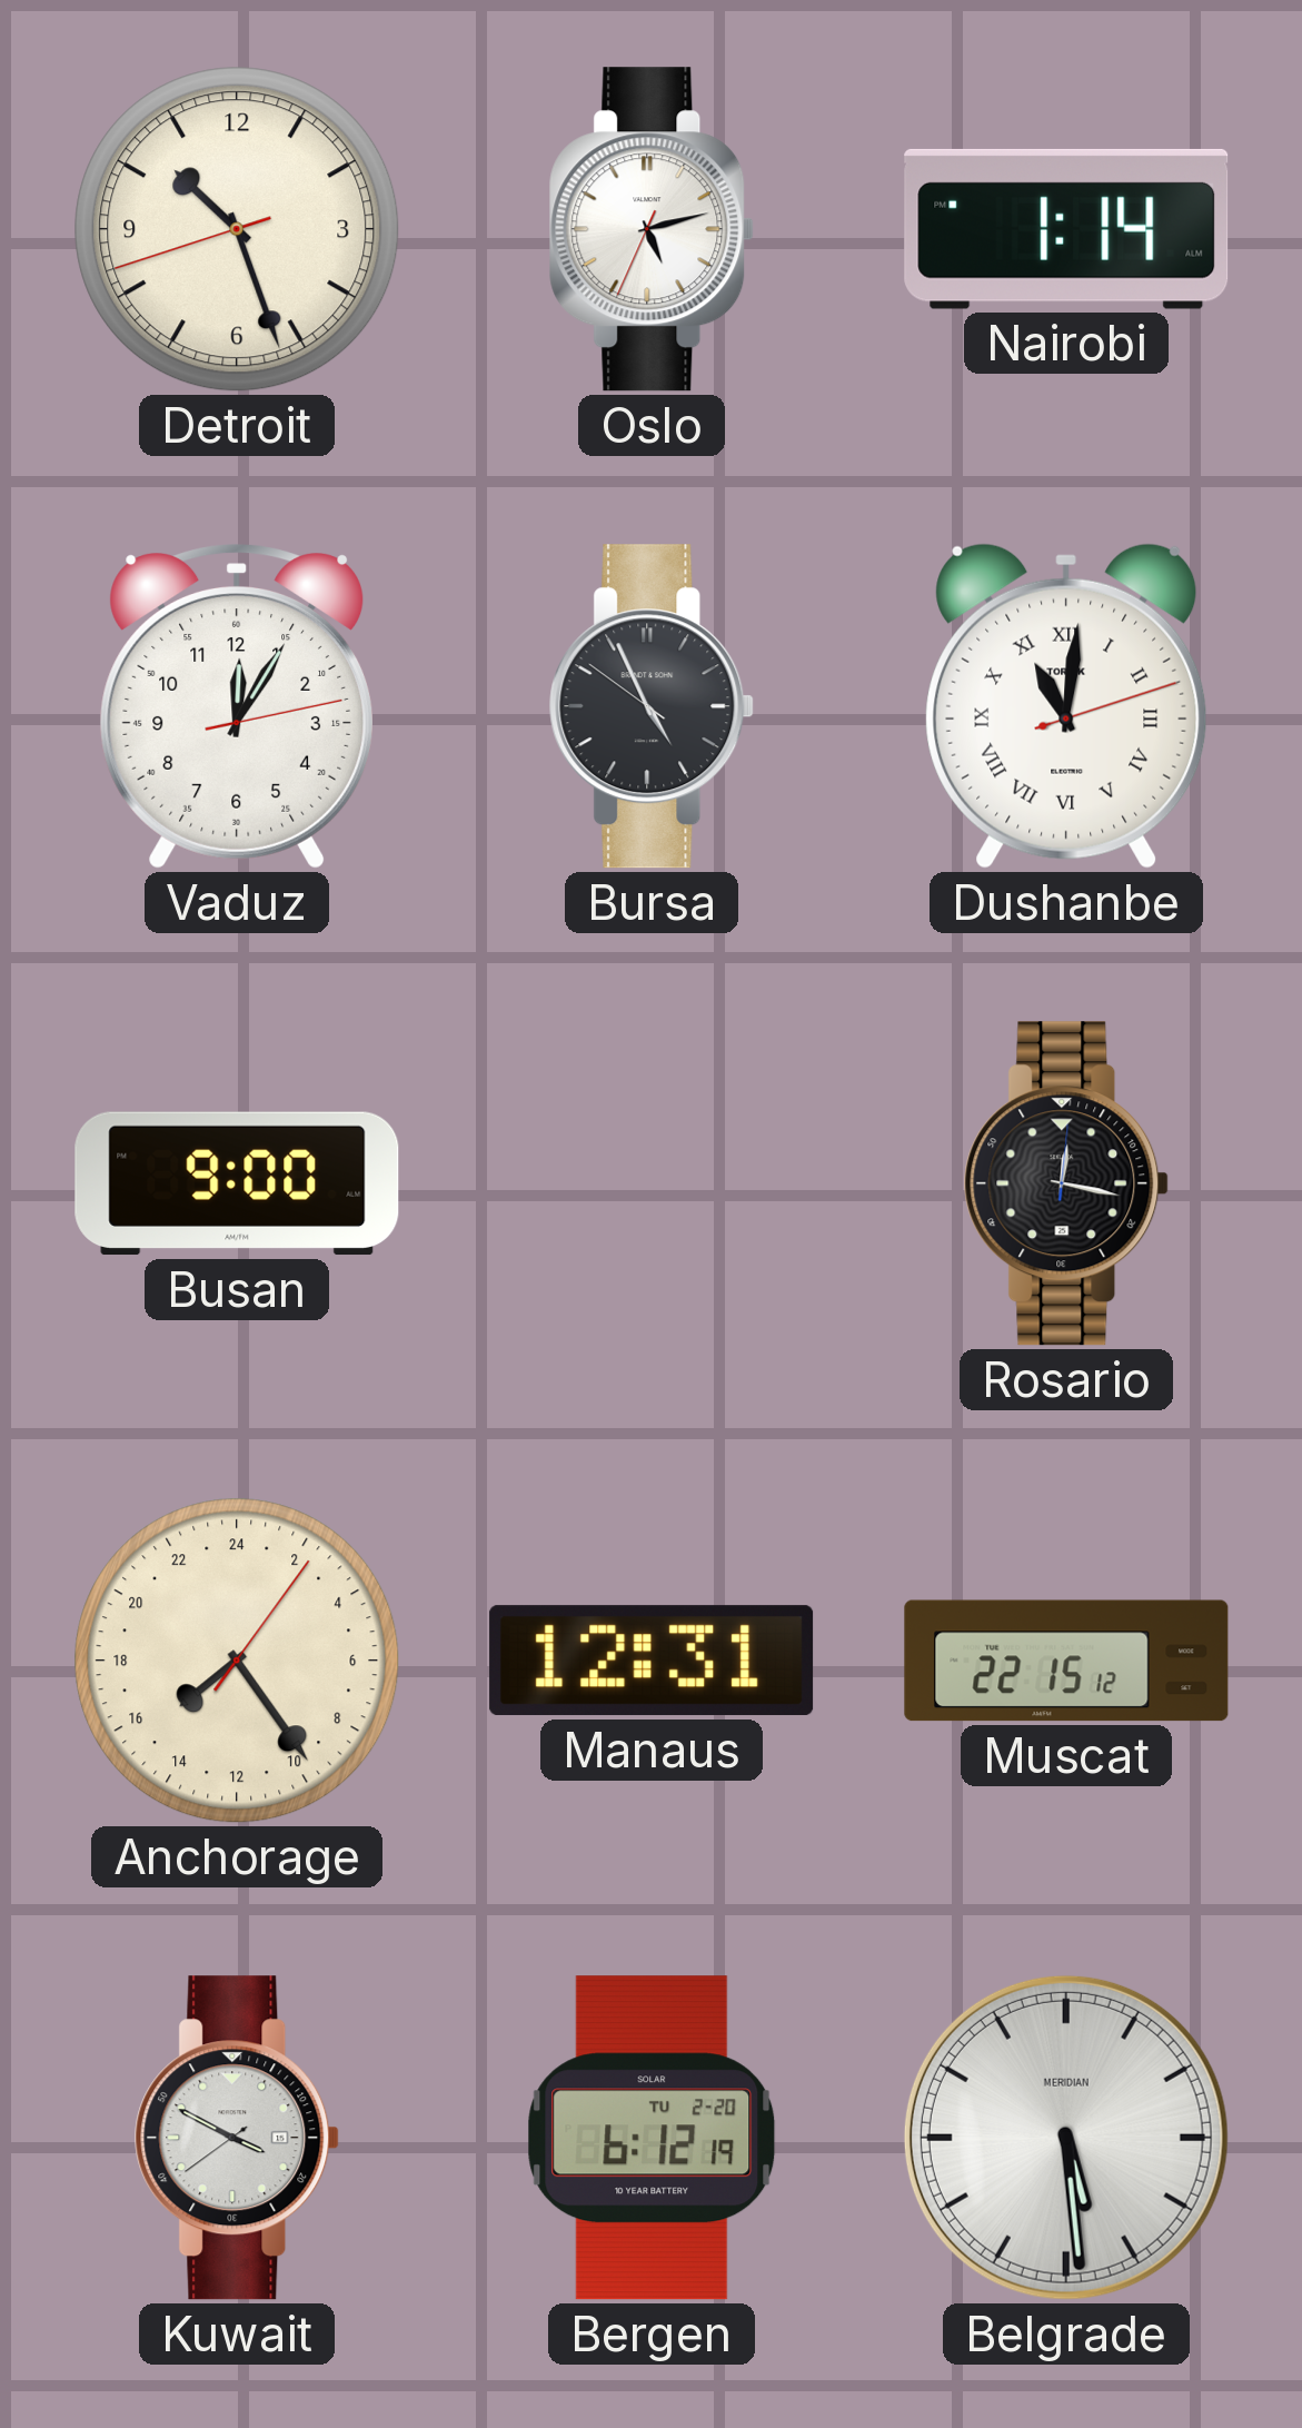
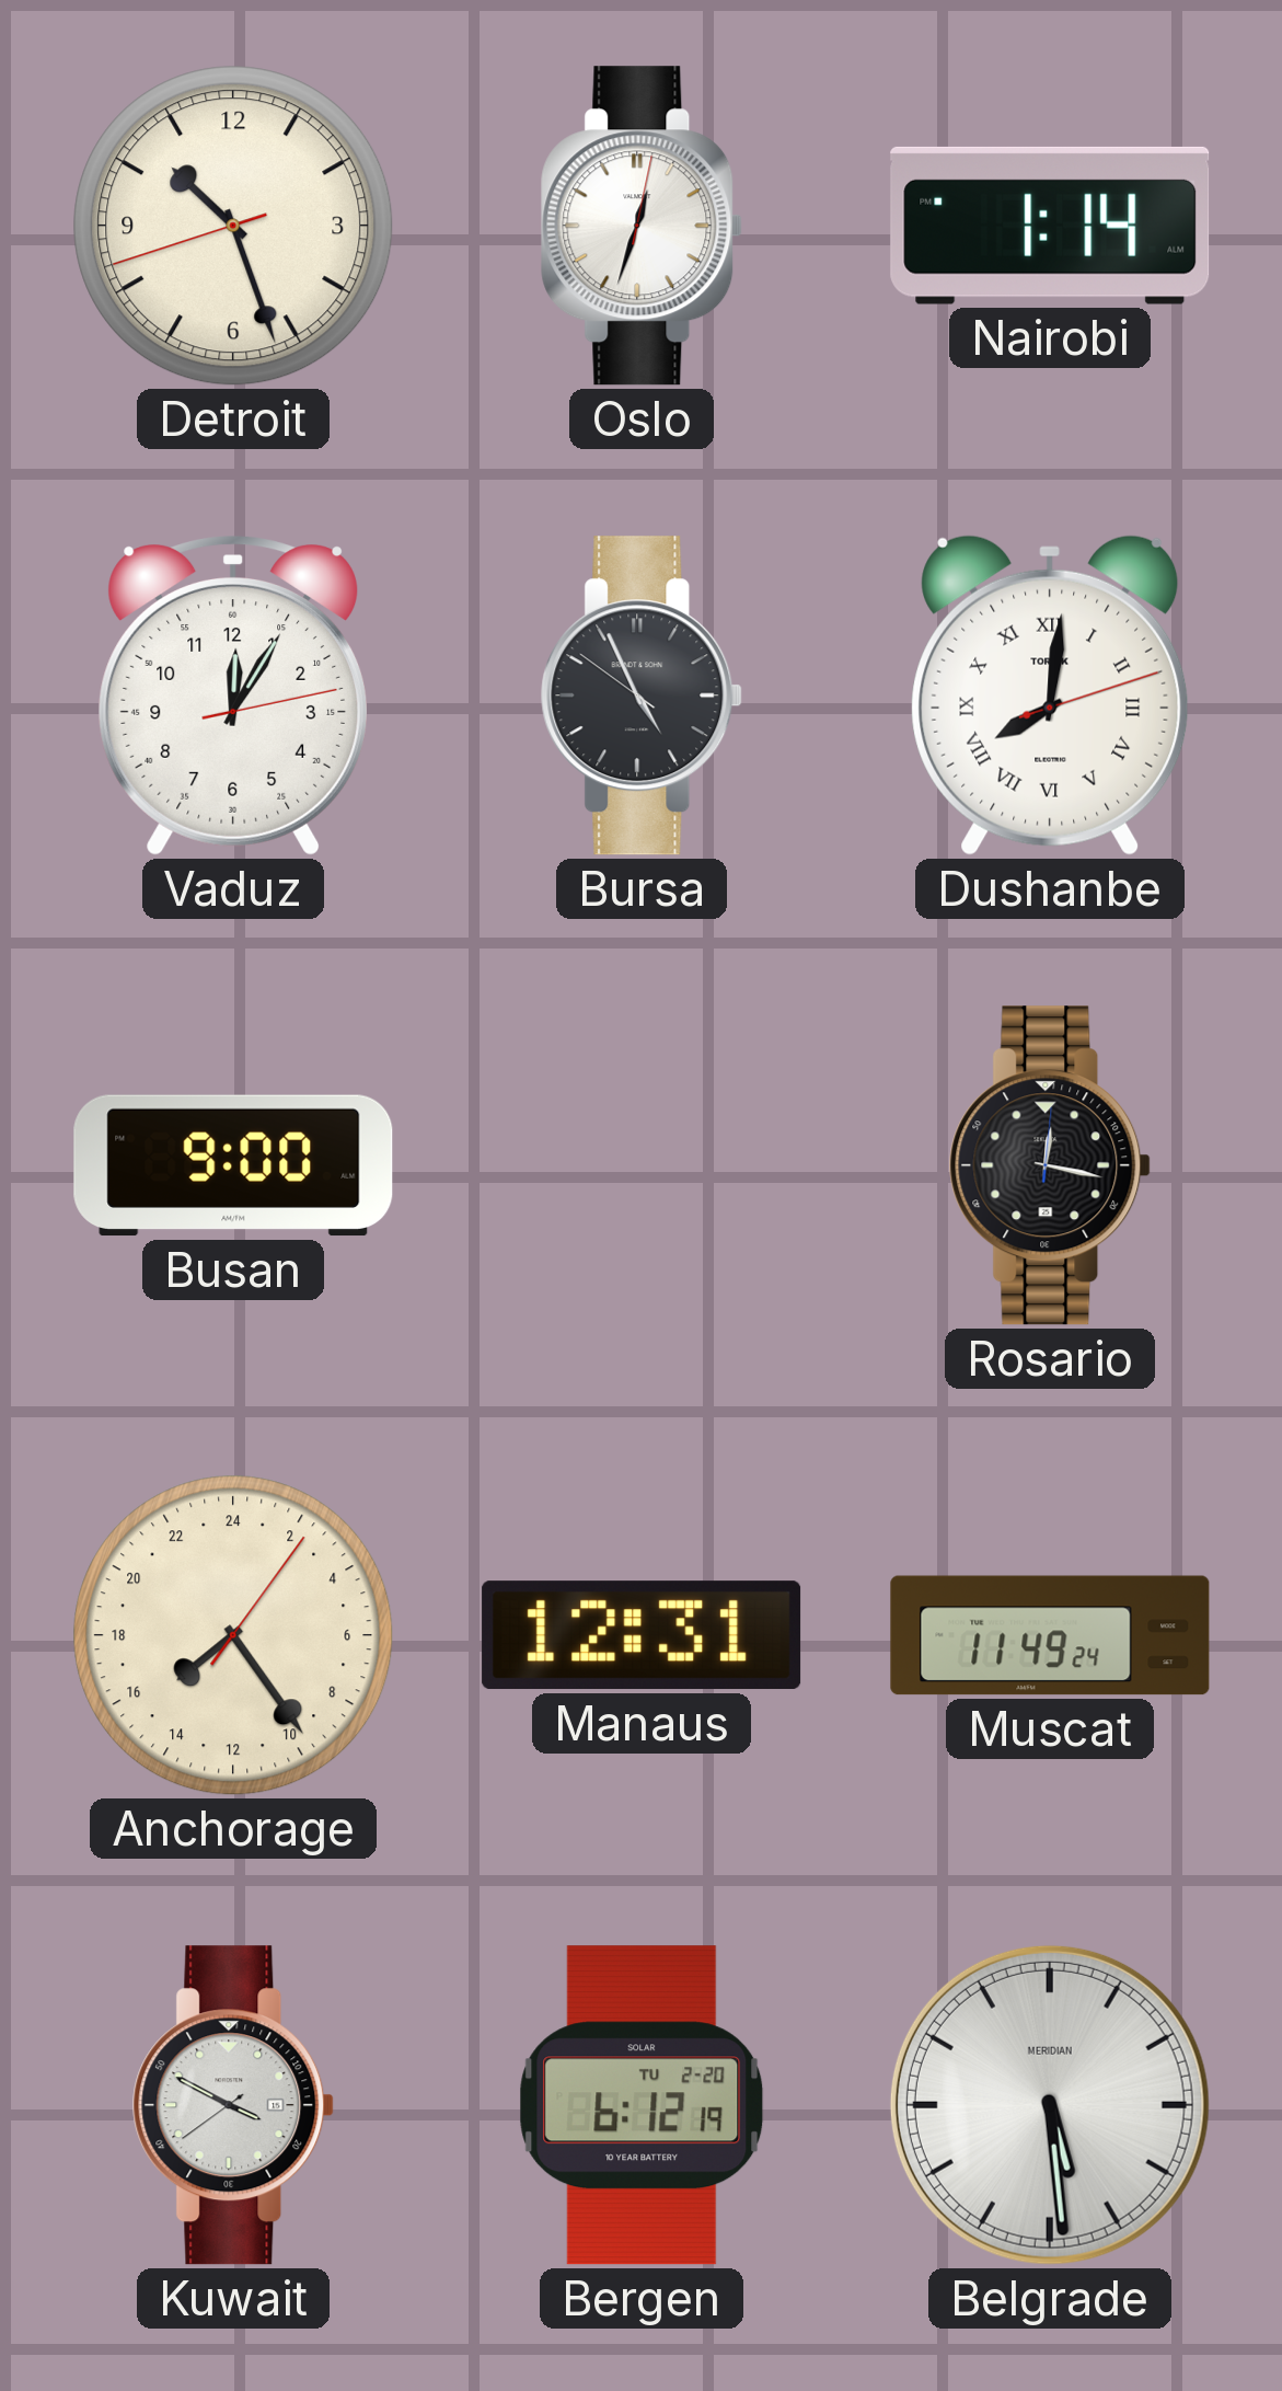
Oslo: 5:12 -> 12:33
Dushanbe: 11:01 -> 8:01
Muscat: 22:15 -> 11:49
